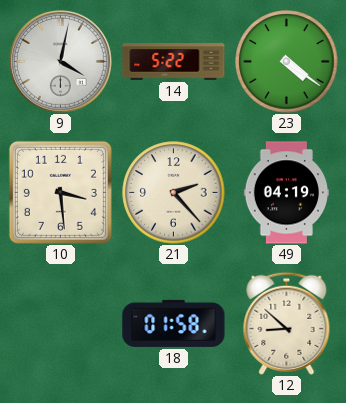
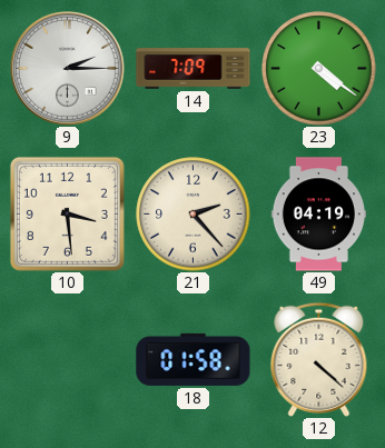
9: 4:02 -> 2:15
14: 5:22 -> 7:09
12: 8:52 -> 4:22
